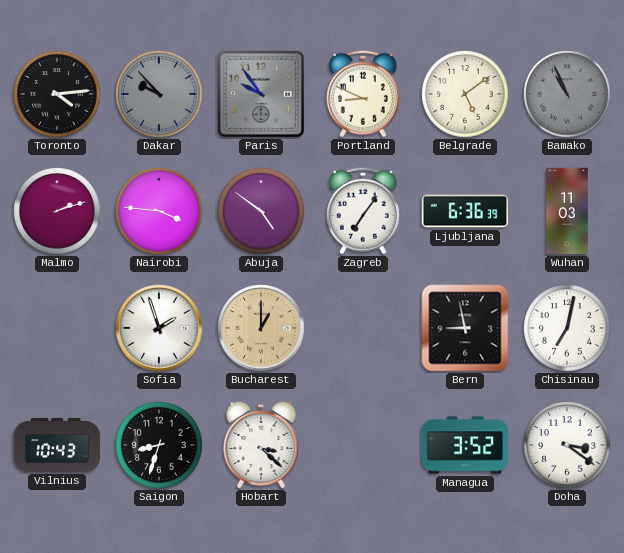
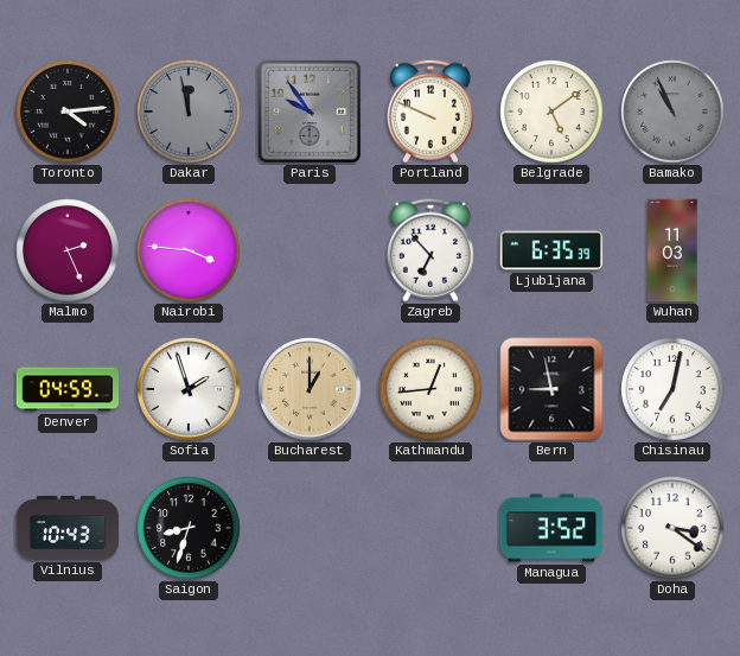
Dakar: 9:53 -> 11:58
Portland: 8:49 -> 9:49
Malmo: 2:12 -> 2:26
Abuja: 4:51 -> none
Zagreb: 7:06 -> 6:53
Ljubljana: 6:36 -> 6:35
Denver: none -> 04:59
Kathmandu: none -> 12:44
Hobart: 3:22 -> none
